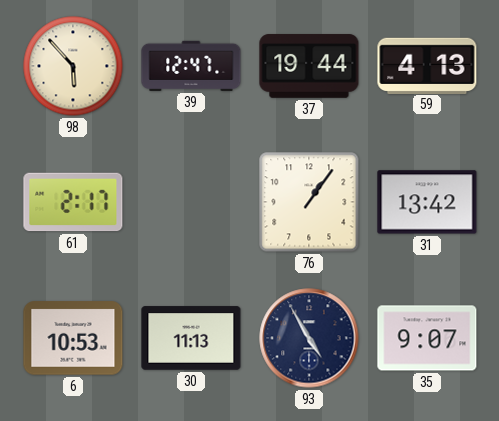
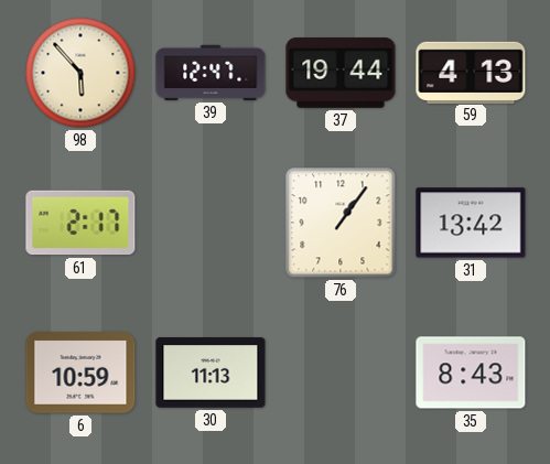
6: 10:53 -> 10:59
93: 4:55 -> none
35: 9:07 -> 8:43
